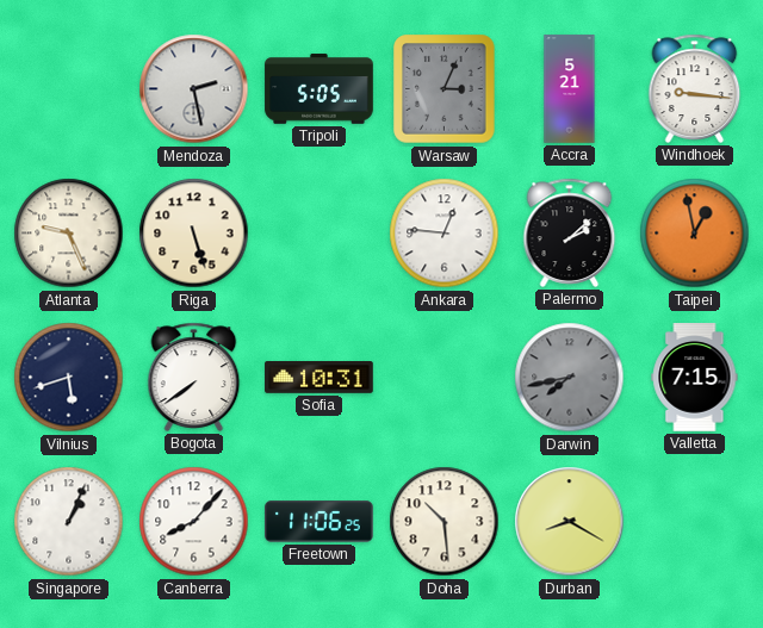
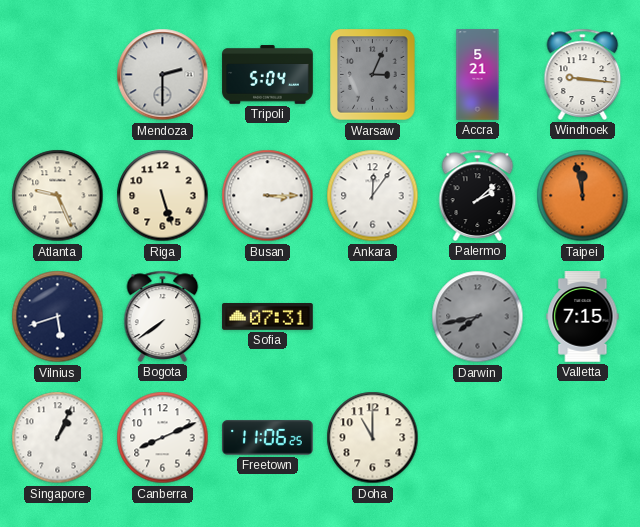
Mendoza: 2:28 -> 2:30
Tripoli: 5:05 -> 5:04
Busan: none -> 3:15
Ankara: 12:46 -> 12:06
Taipei: 12:58 -> 11:58
Sofia: 10:31 -> 07:31
Canberra: 8:07 -> 8:11
Doha: 10:29 -> 11:00
Durban: 8:20 -> none
